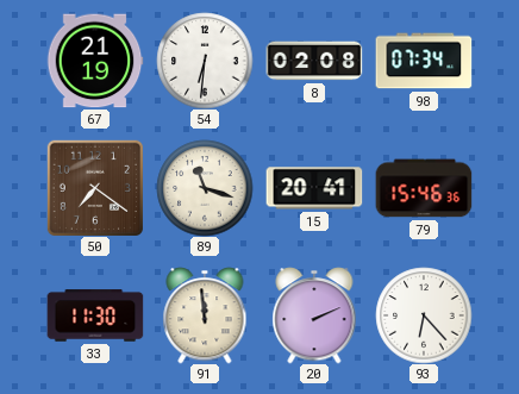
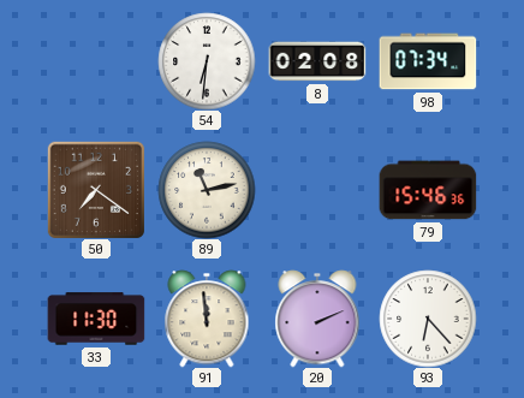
67: 21:19 -> none
89: 11:18 -> 11:13
15: 20:41 -> none
